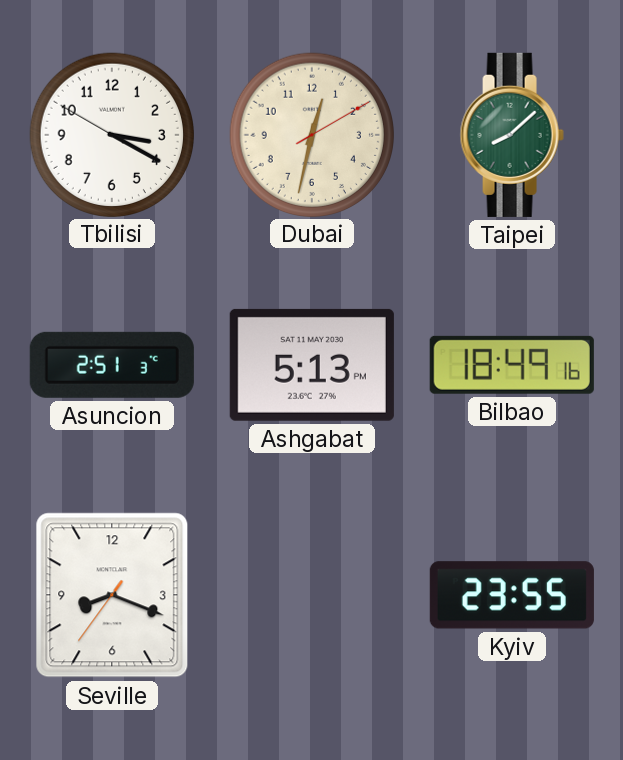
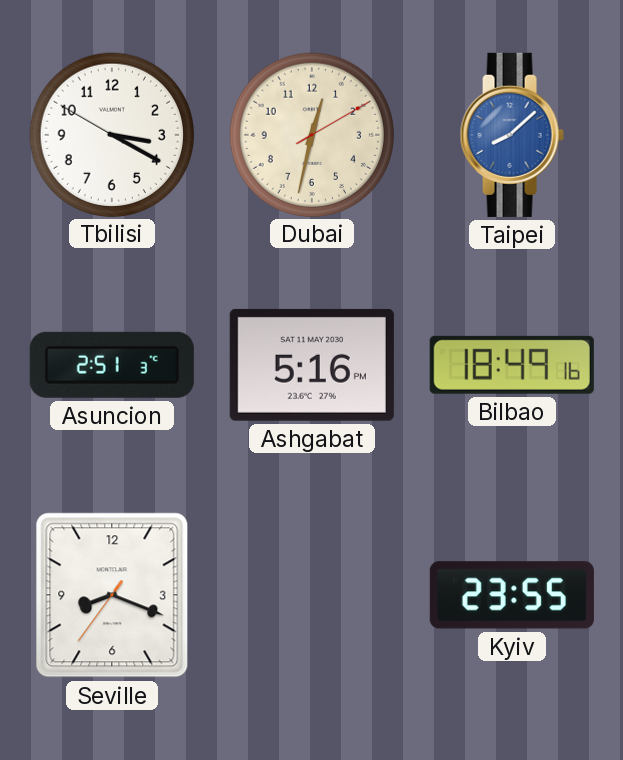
Taipei dial: green -> blue
Ashgabat: 5:13 -> 5:16
